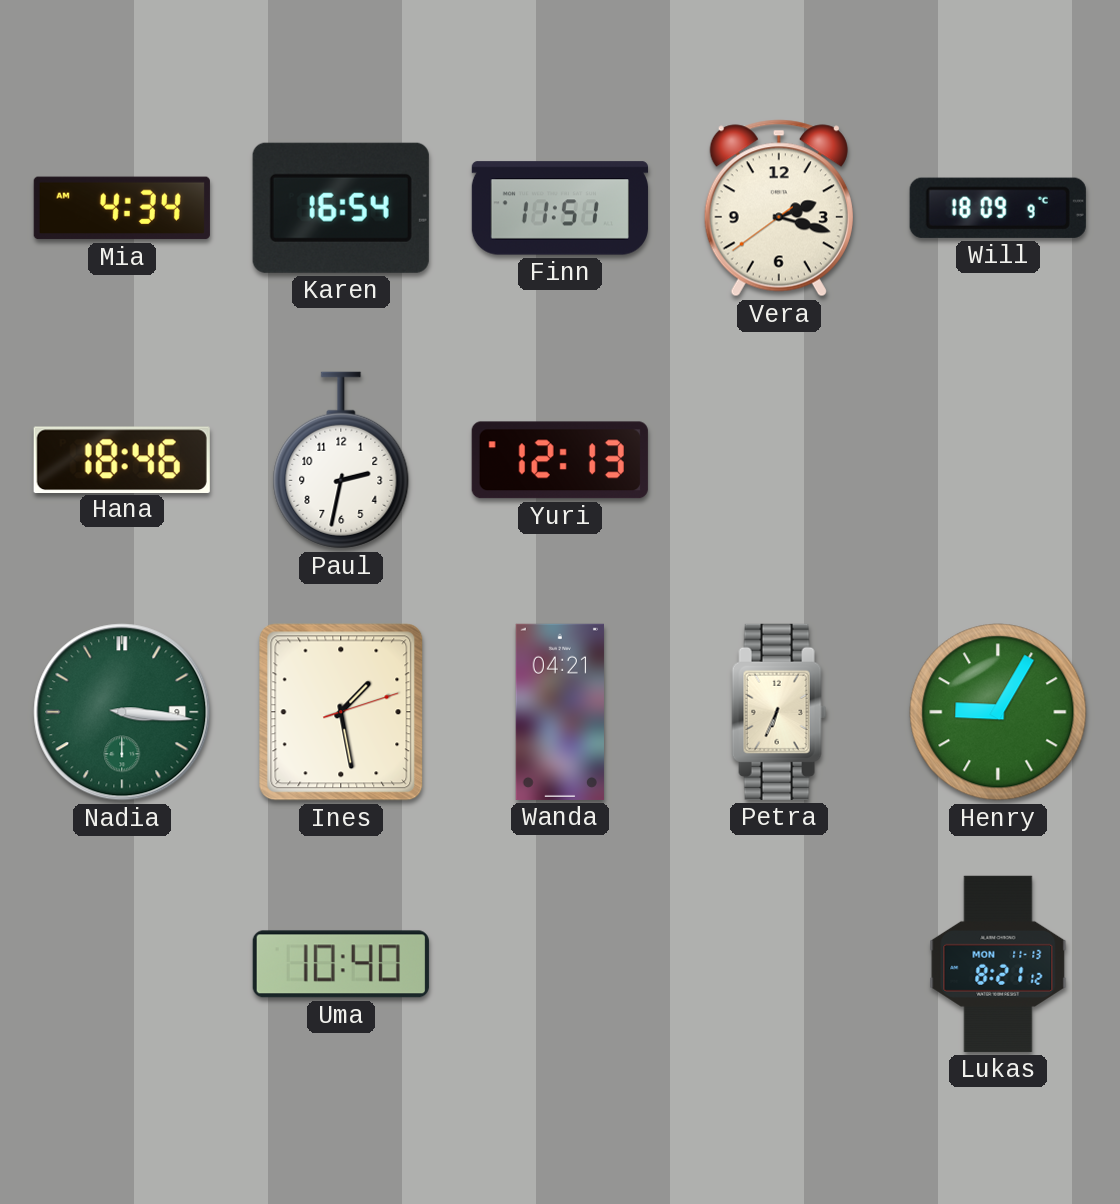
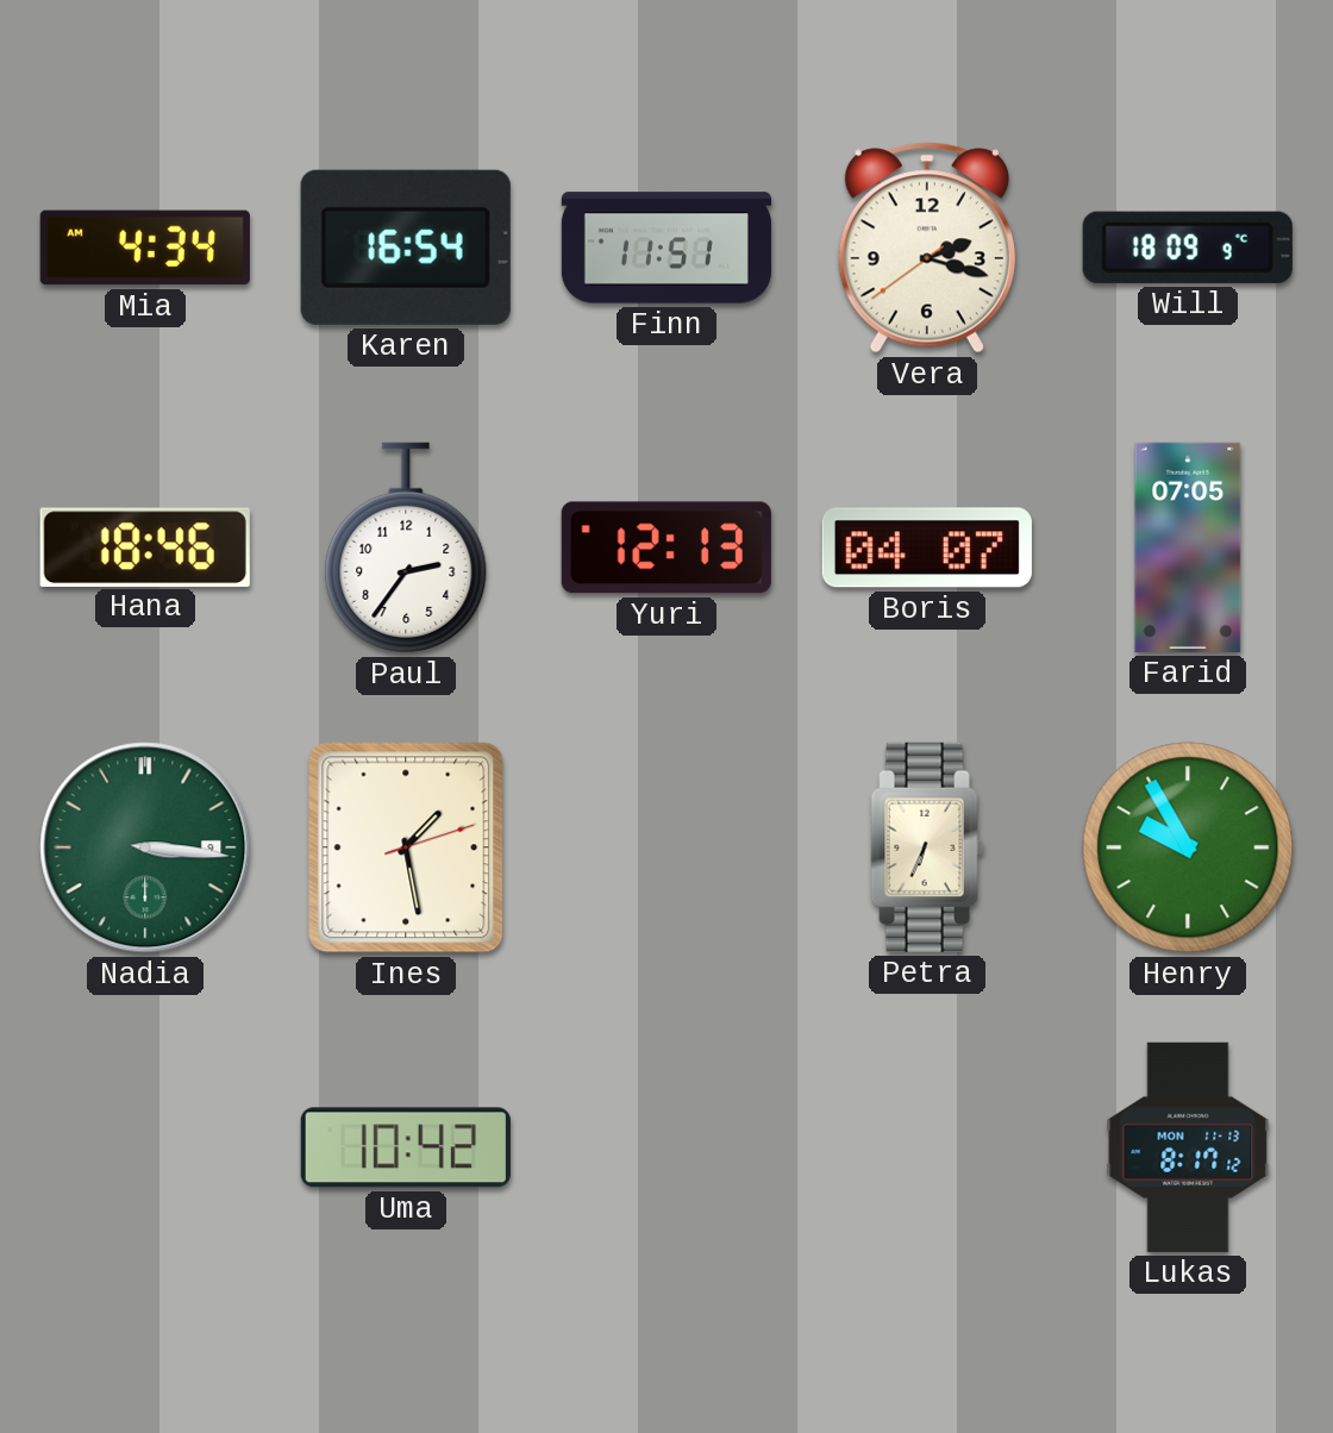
Paul: 2:32 -> 2:36
Boris: none -> 04:07
Farid: none -> 07:05
Wanda: 04:21 -> none
Henry: 9:05 -> 9:55
Uma: 10:40 -> 10:42
Lukas: 8:21 -> 8:17
